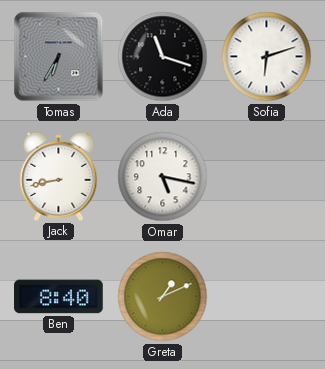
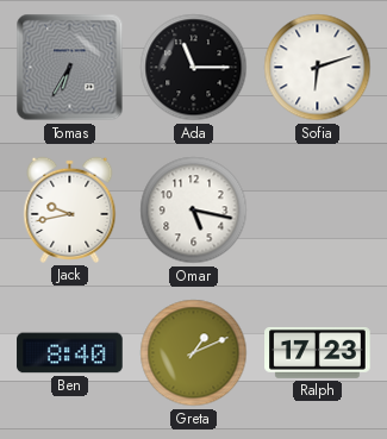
Ada: 11:18 -> 11:15
Jack: 8:43 -> 9:43
Ralph: none -> 17:23
